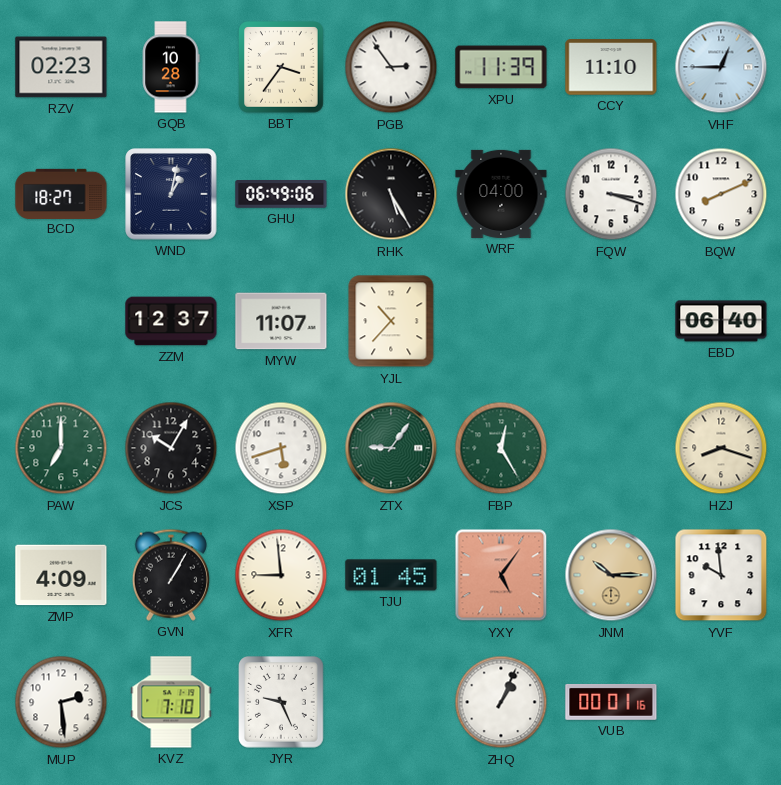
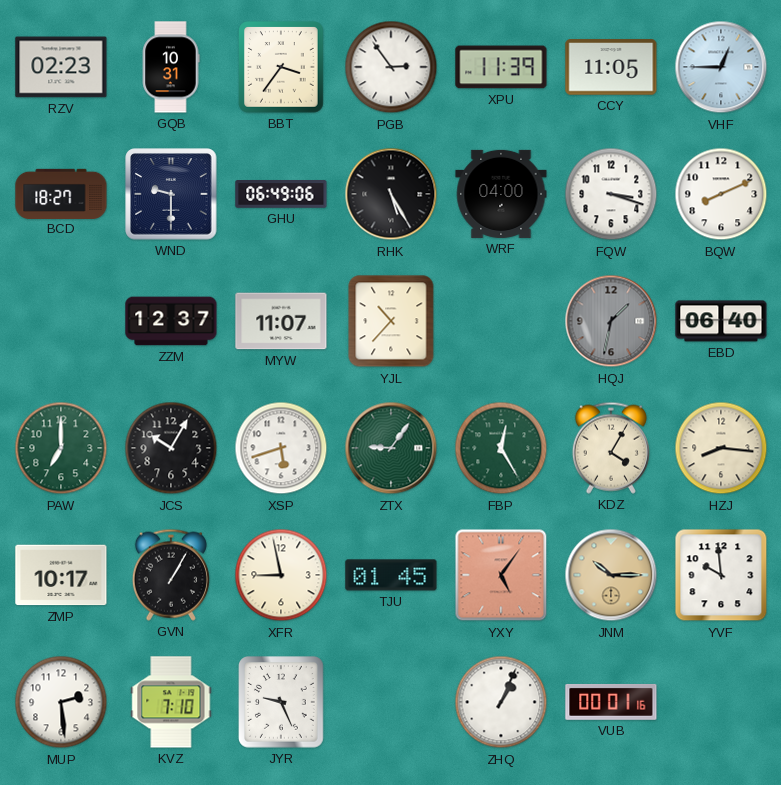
GQB: 10:28 -> 10:31
CCY: 11:10 -> 11:05
WND: 1:02 -> 9:30
HQJ: none -> 1:32
KDZ: none -> 4:05
HZJ: 8:18 -> 8:16
ZMP: 4:09 -> 10:17
XFR: 8:59 -> 8:58
